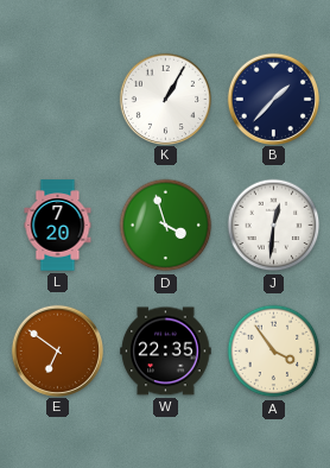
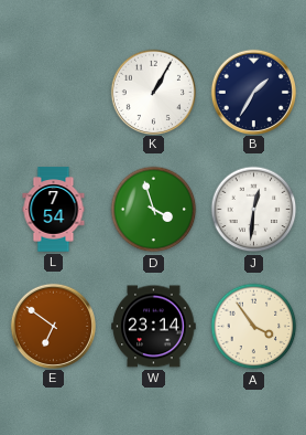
B: 1:37 -> 1:35
L: 7:20 -> 7:54
W: 22:35 -> 23:14
